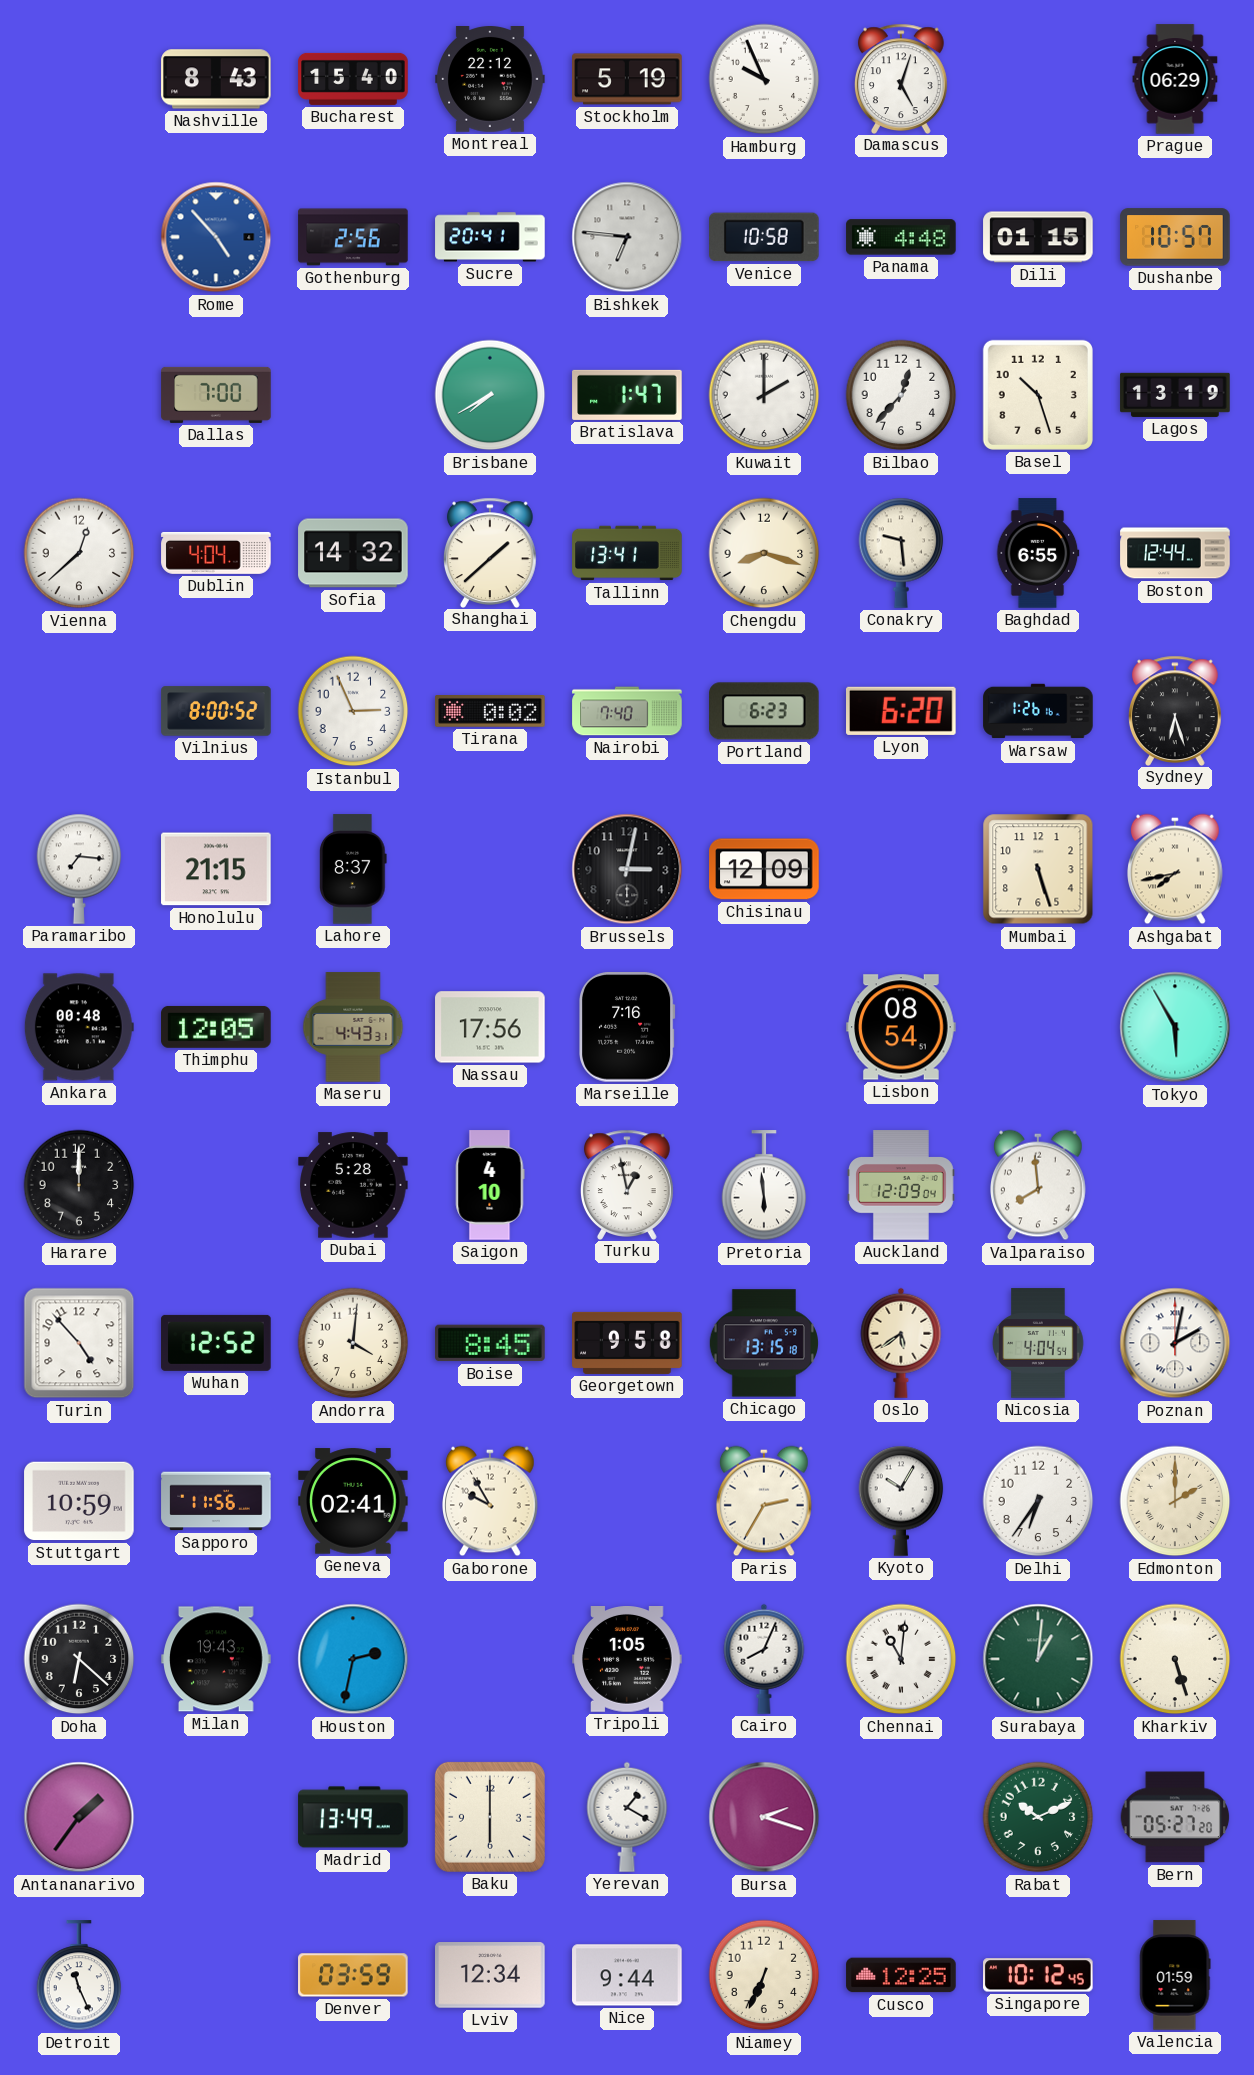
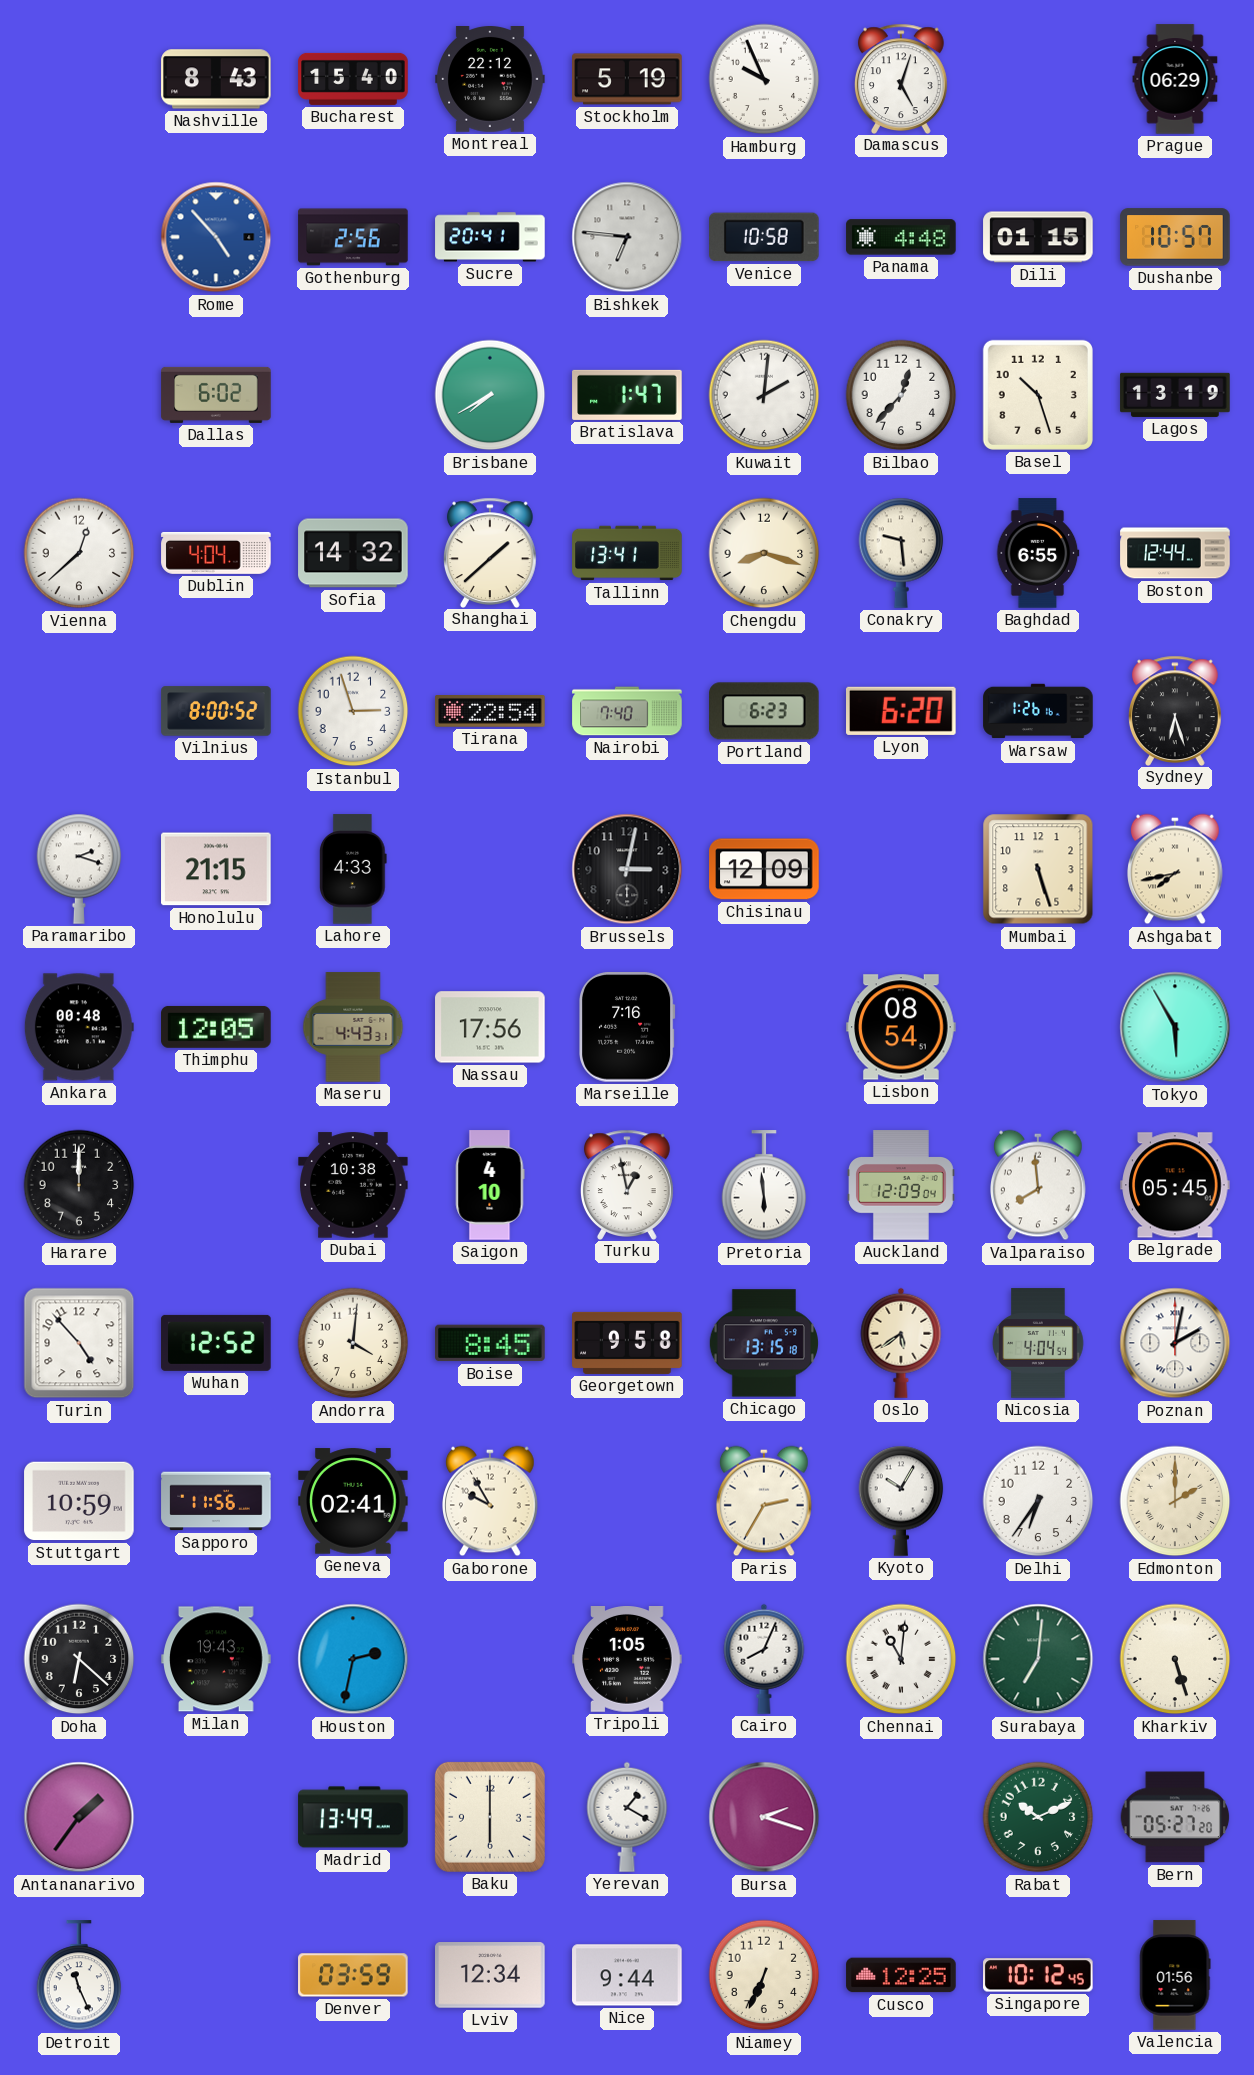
Dallas: 7:00 -> 6:02
Kuwait: 2:00 -> 2:01
Istanbul: 2:56 -> 2:57
Tirana: 0:02 -> 22:54
Paramaribo: 7:16 -> 2:18
Lahore: 8:37 -> 4:33
Dubai: 5:28 -> 10:38
Belgrade: none -> 05:45
Surabaya: 1:01 -> 7:01
Valencia: 01:59 -> 01:56
